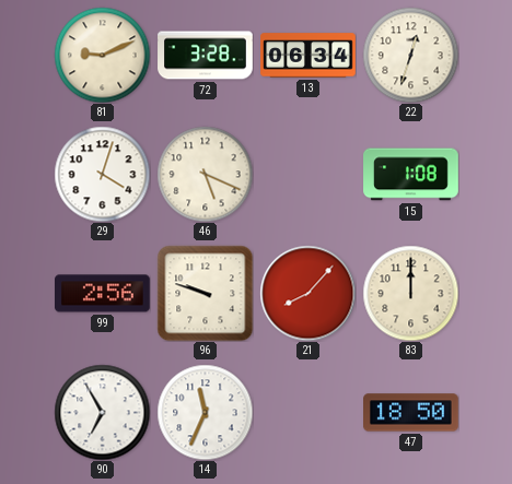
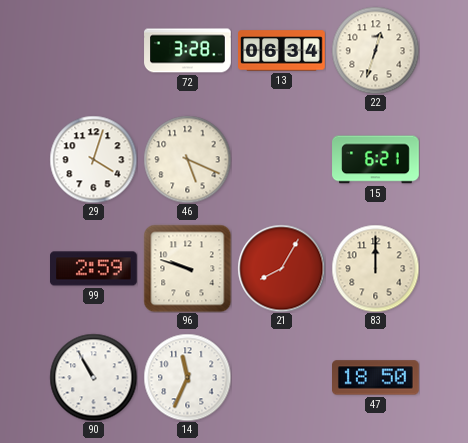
81: 9:11 -> none
15: 1:08 -> 6:21
99: 2:56 -> 2:59
21: 8:07 -> 8:05
90: 6:55 -> 10:55
